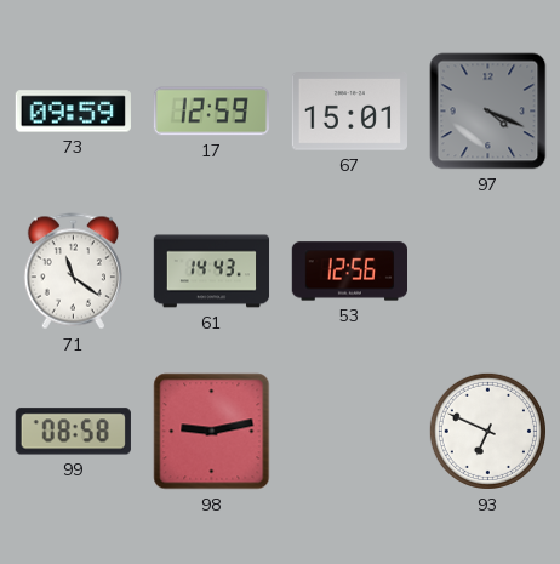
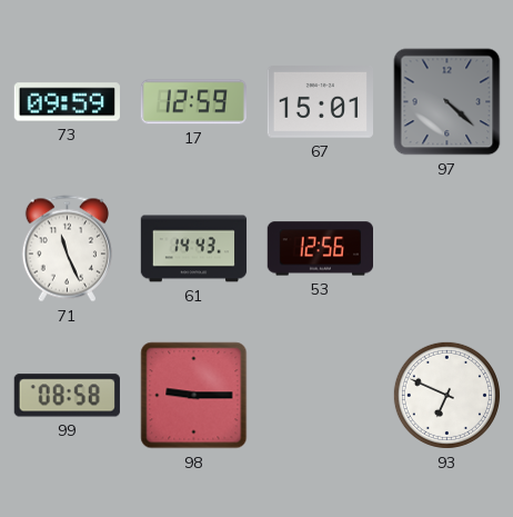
97: 4:19 -> 4:22
71: 11:21 -> 11:26
98: 9:13 -> 9:15
